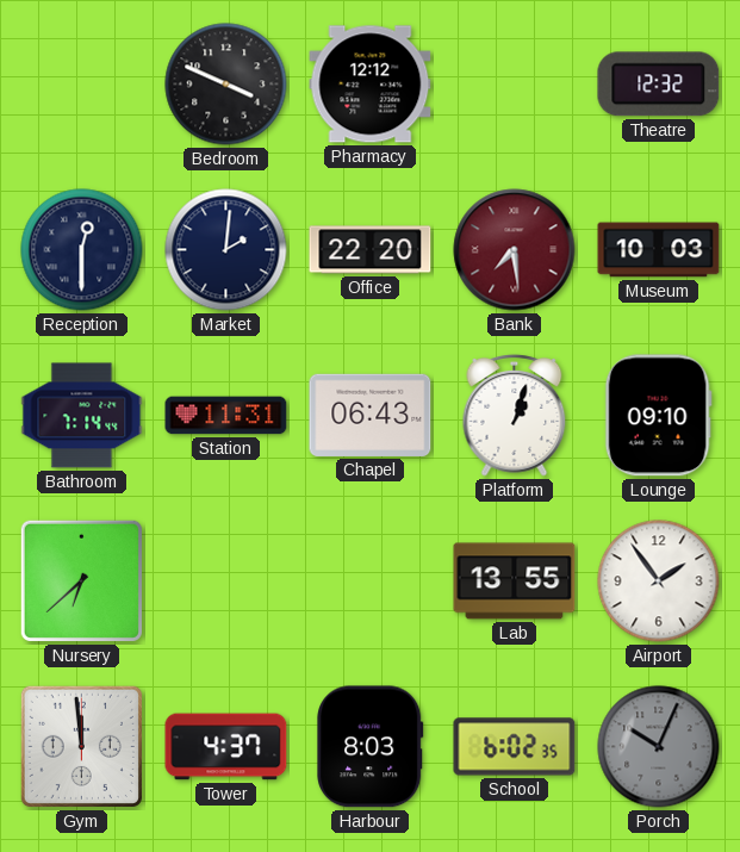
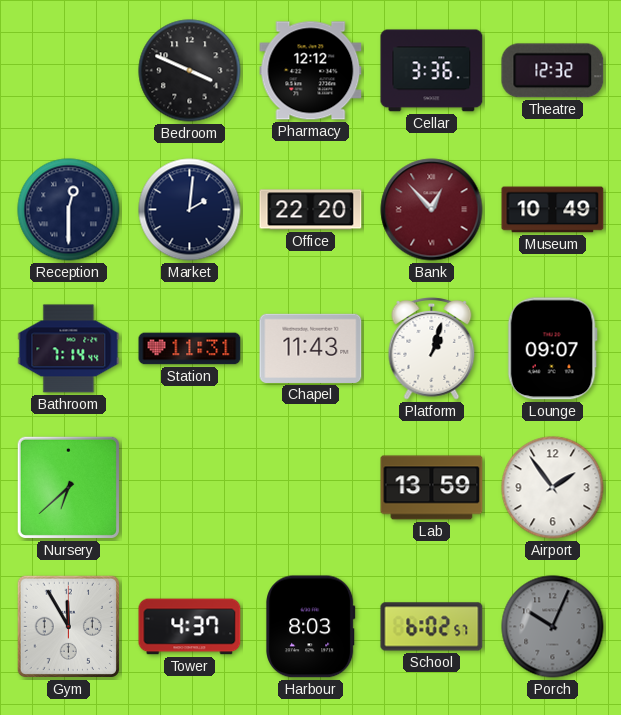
Cellar: none -> 3:36
Bank: 7:29 -> 12:53
Museum: 10:03 -> 10:49
Chapel: 06:43 -> 11:43
Lounge: 09:10 -> 09:07
Lab: 13:55 -> 13:59
Gym: 11:59 -> 11:55
School: 6:02:35 -> 6:02:57
